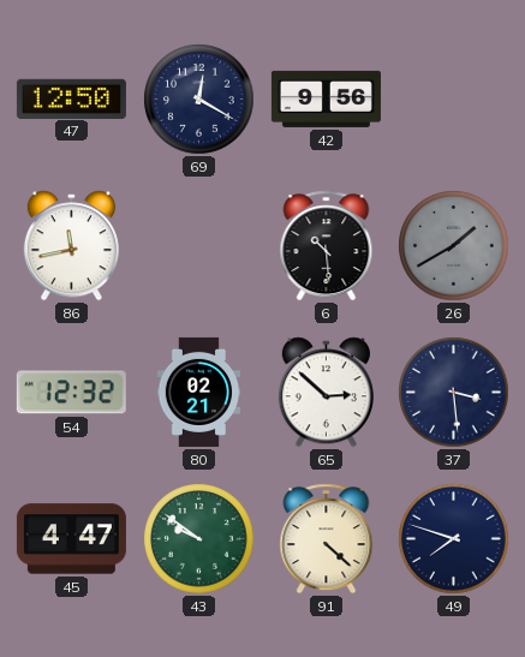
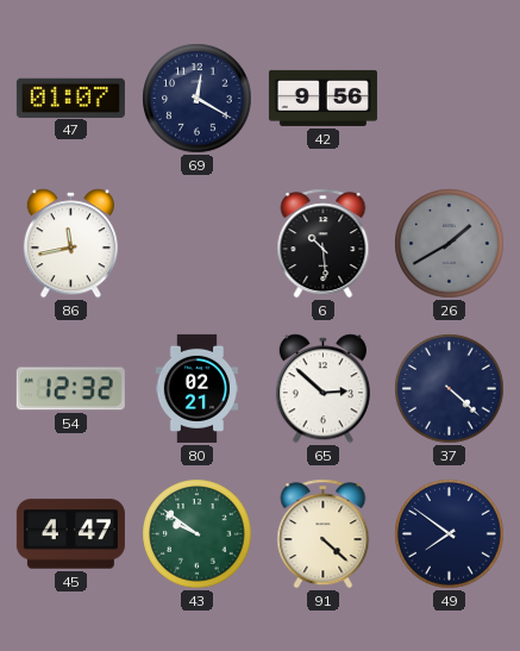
47: 12:50 -> 01:07
37: 3:29 -> 4:22
49: 7:48 -> 7:51
